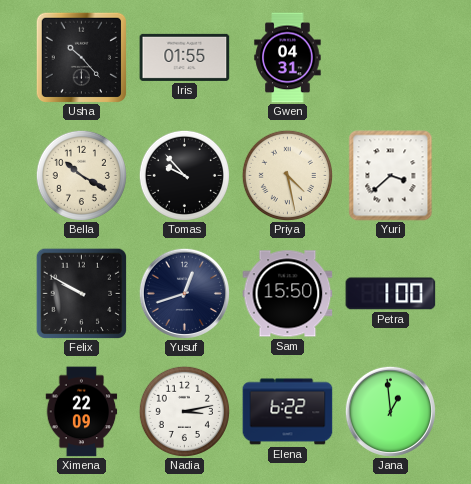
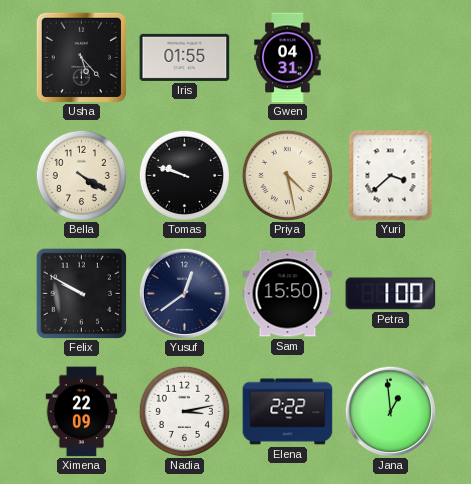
Usha: 10:23 -> 5:23
Bella: 10:20 -> 4:20
Tomas: 9:53 -> 9:48
Yusuf: 12:42 -> 12:39
Elena: 6:22 -> 2:22
